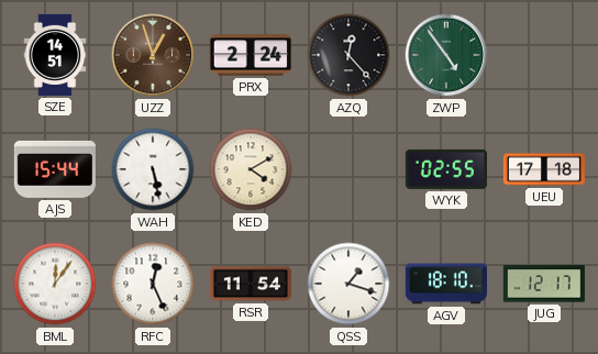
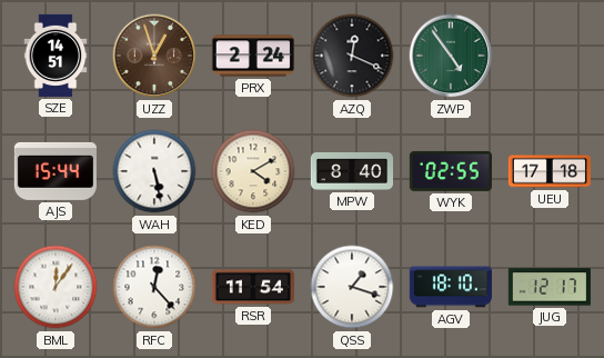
AZQ: 12:23 -> 12:19
MPW: none -> 8:40
RFC: 12:26 -> 12:23
